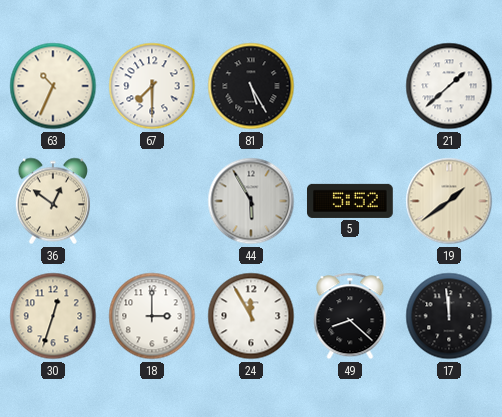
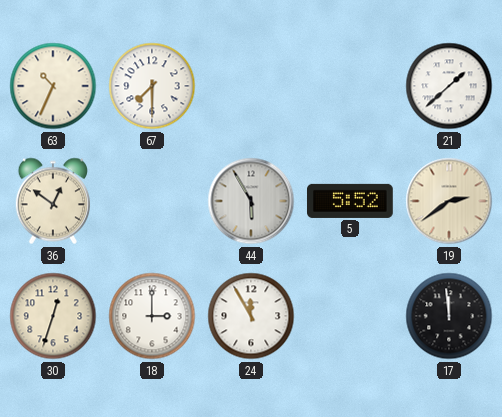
81: 5:25 -> none
19: 1:39 -> 2:39
49: 8:22 -> none
